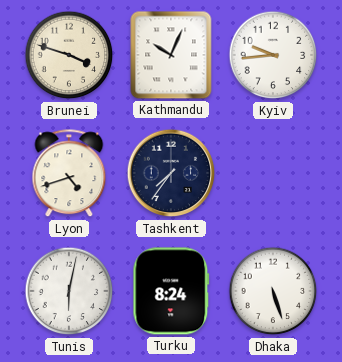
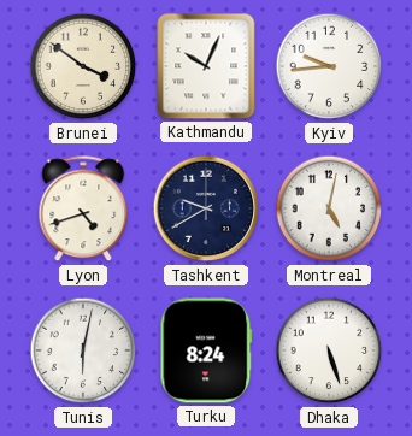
Brunei: 3:48 -> 3:51
Tashkent: 7:36 -> 9:40
Montreal: none -> 5:02
